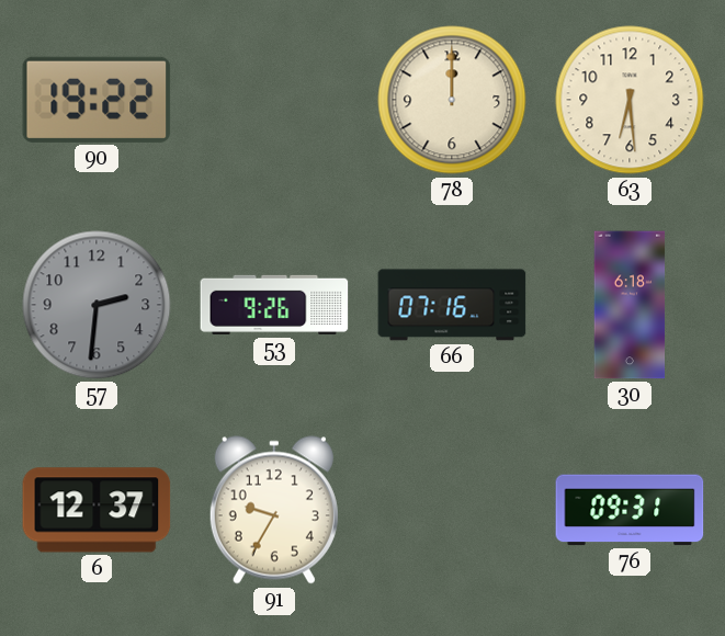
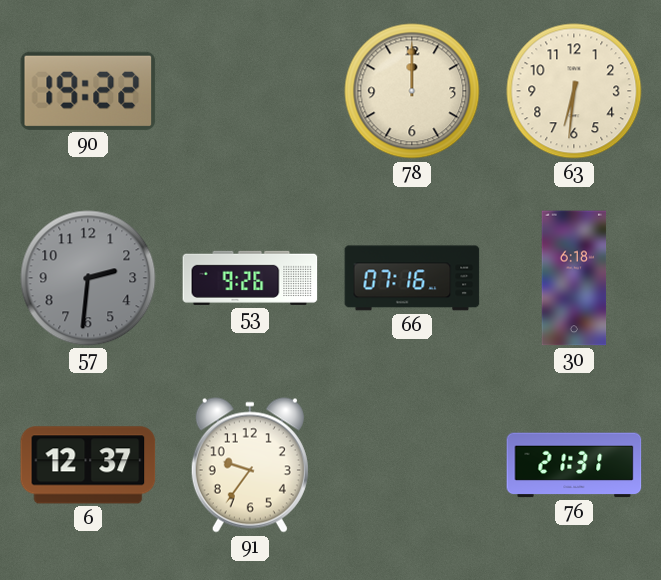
63: 6:29 -> 6:31
91: 9:35 -> 9:36
76: 09:31 -> 21:31
